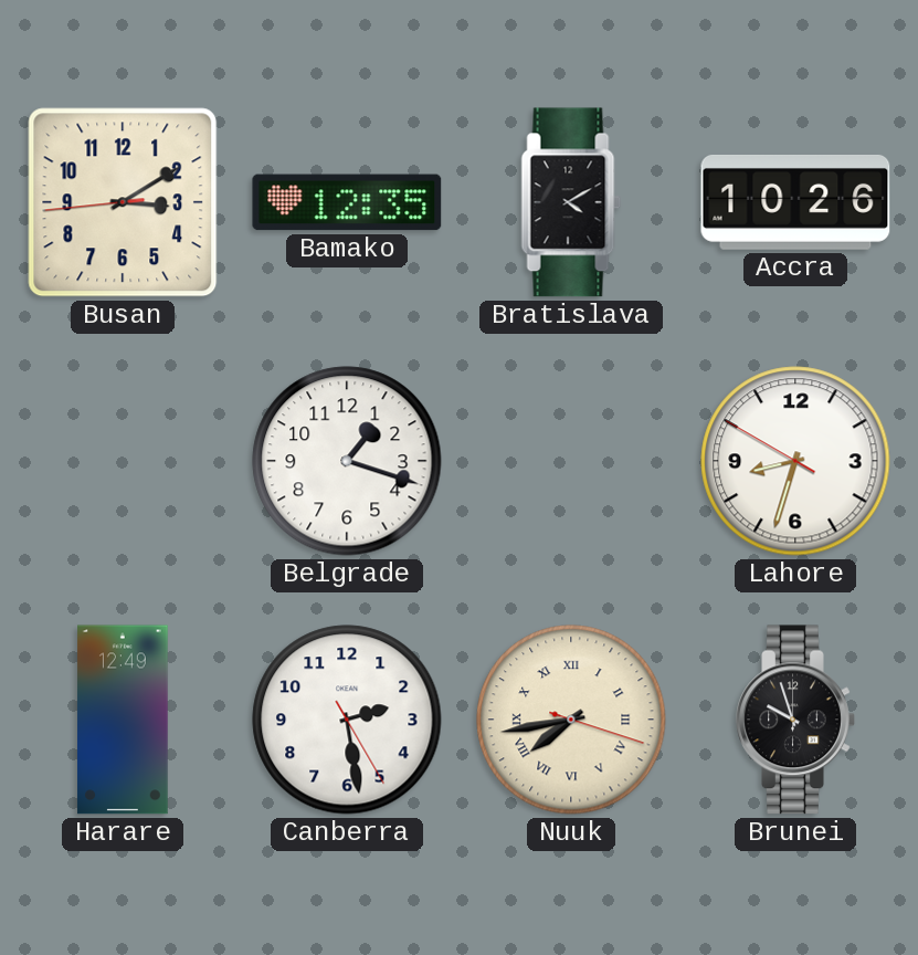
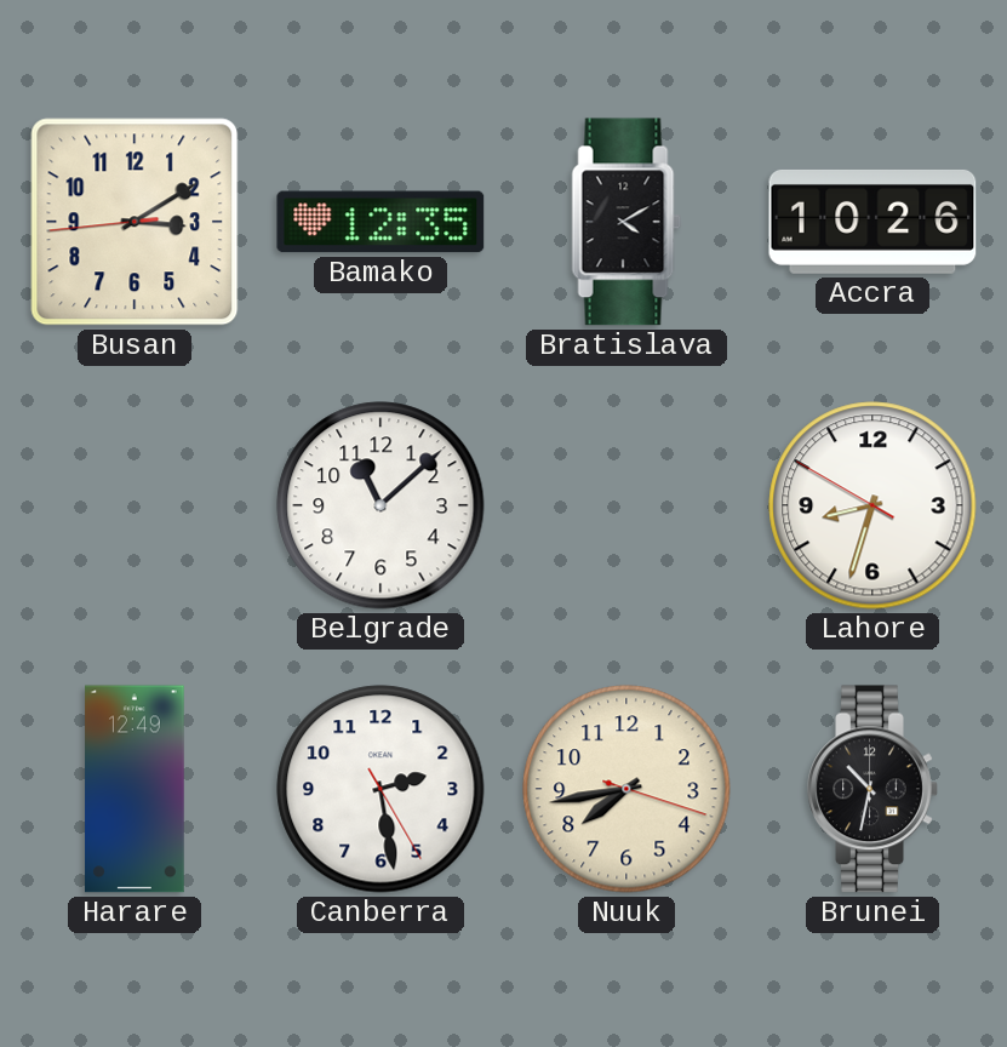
Belgrade: 1:18 -> 11:08
Nuuk numerals: Roman -> Arabic
Brunei: 9:57 -> 10:32
